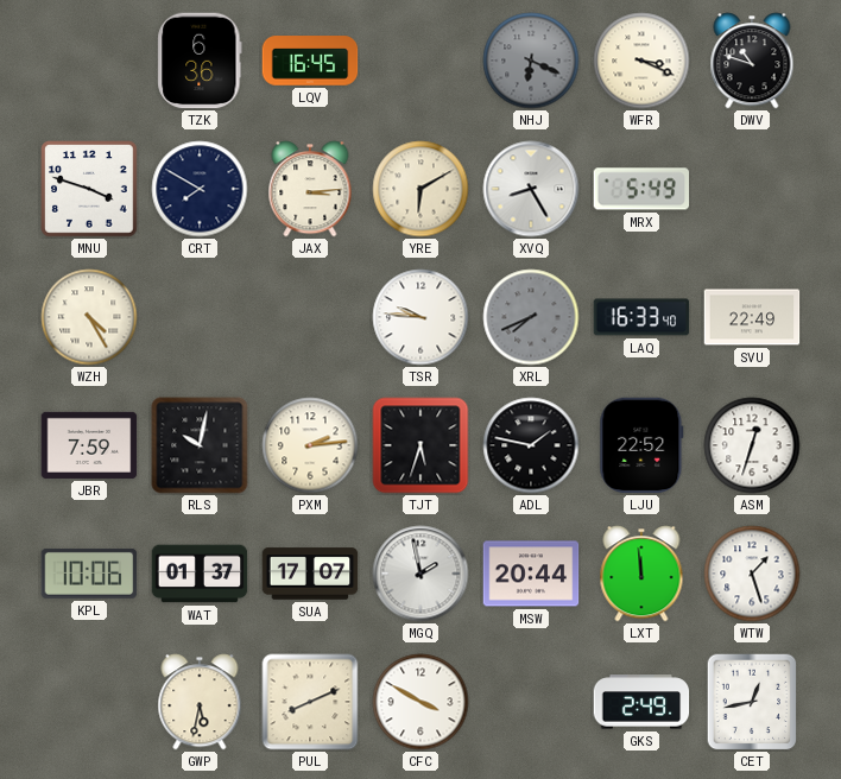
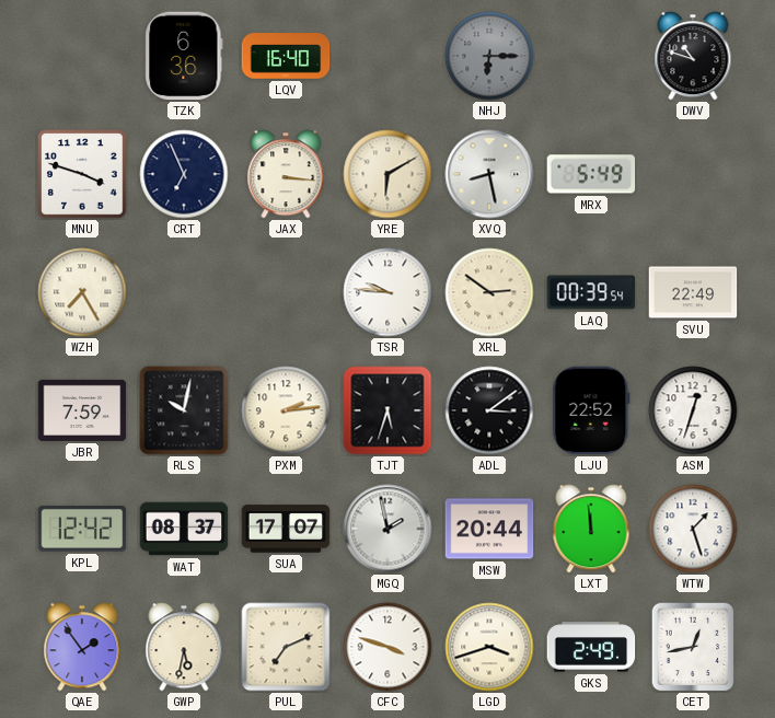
LQV: 16:45 -> 16:40
NHJ: 6:19 -> 6:15
WFR: 3:19 -> none
CRT: 7:50 -> 6:56
JAX: 3:14 -> 3:16
XVQ: 8:25 -> 8:28
WZH: 4:25 -> 7:25
XRL: 7:41 -> 2:51
XRL dial: grey -> cream
LAQ: 16:33 -> 00:39
ADL: 1:47 -> 3:09
KPL: 10:06 -> 12:42
WAT: 01:37 -> 08:37
QAE: none -> 1:54
PUL: 8:11 -> 7:11
CFC: 3:50 -> 3:48
LGD: none -> 3:42
